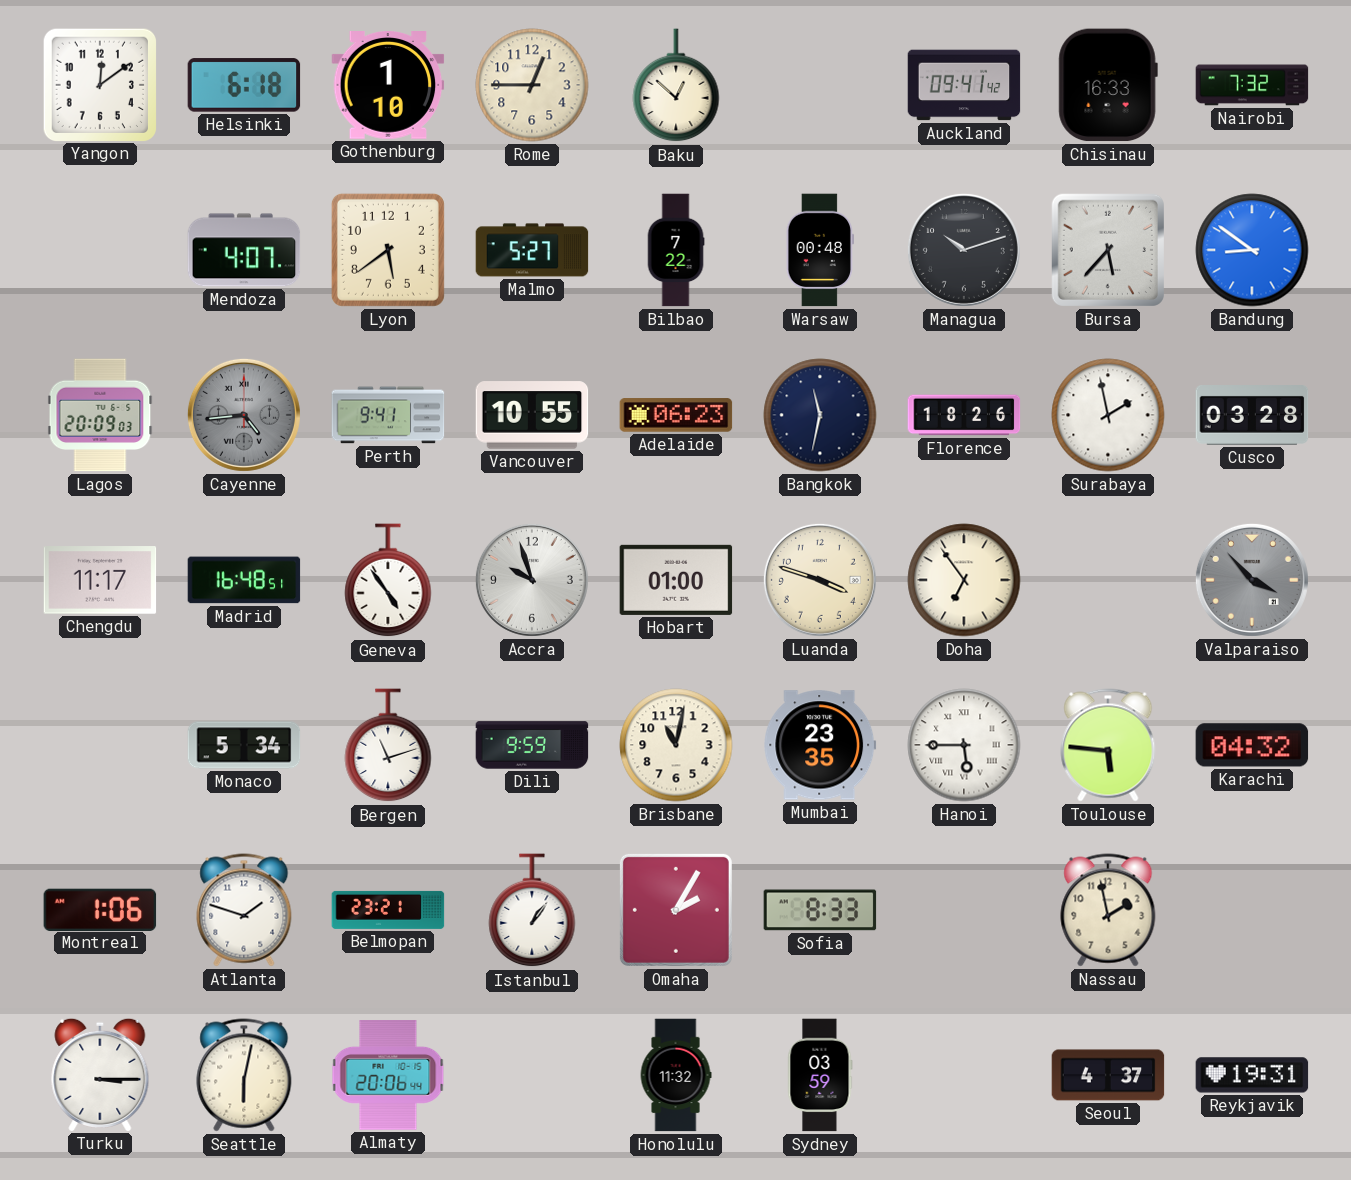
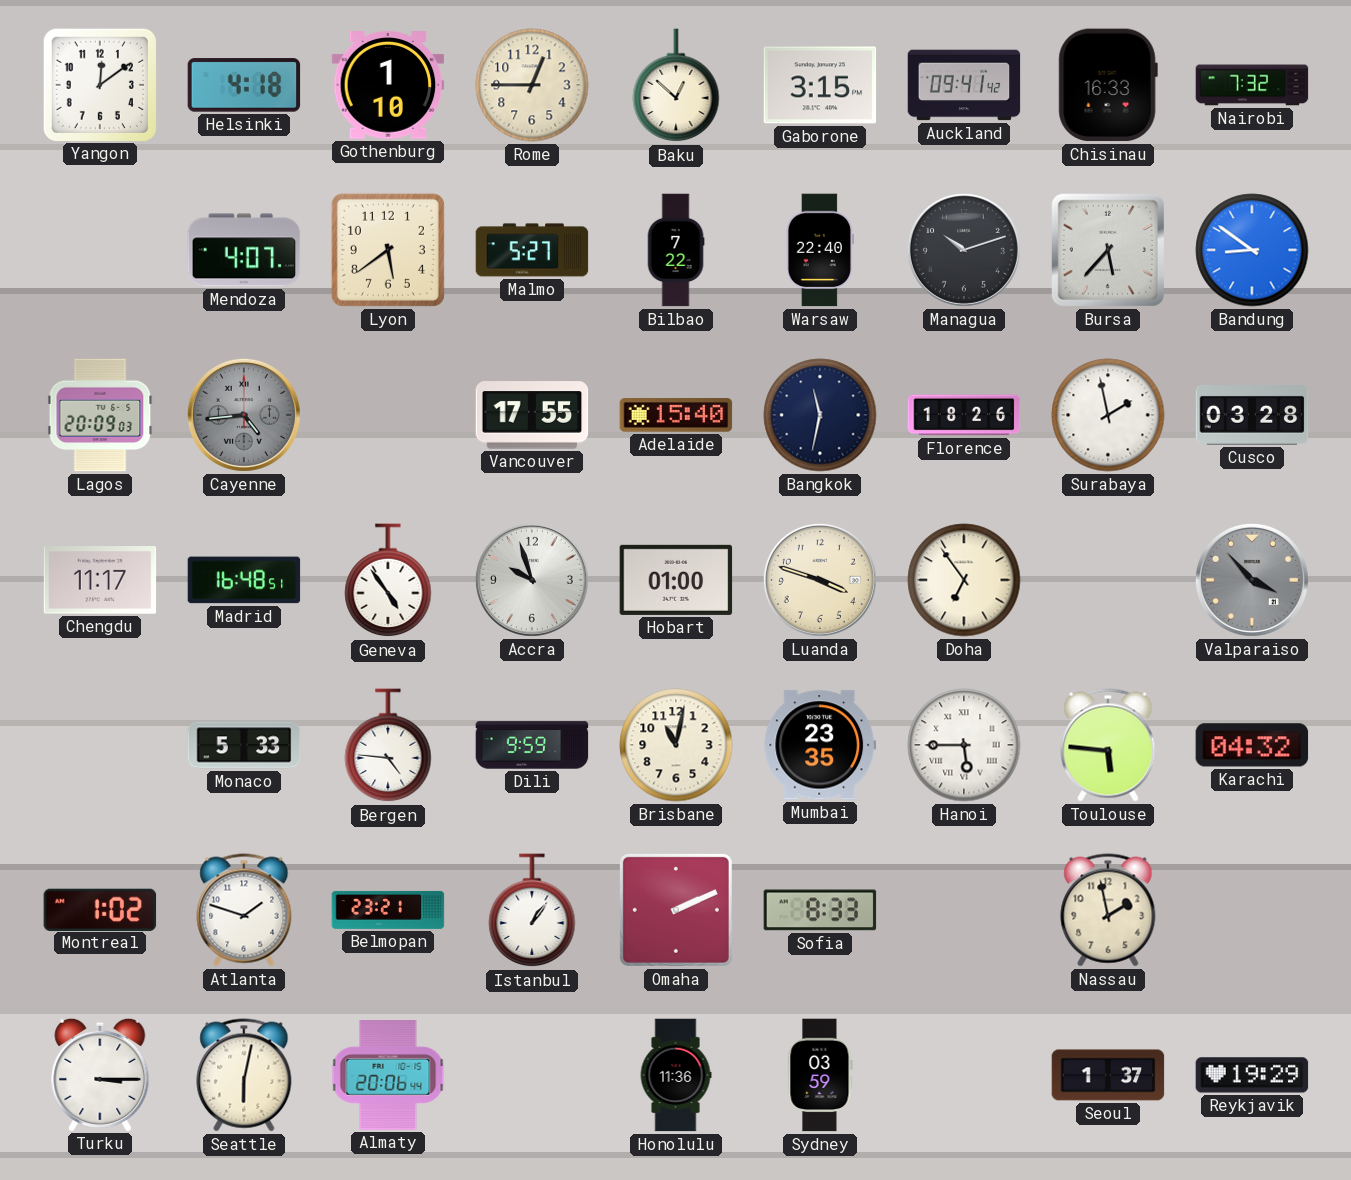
Helsinki: 6:18 -> 4:18
Gaborone: none -> 3:15
Warsaw: 00:48 -> 22:40
Perth: 9:41 -> none
Vancouver: 10:55 -> 17:55
Adelaide: 06:23 -> 15:40
Monaco: 5:34 -> 5:33
Bergen: 11:12 -> 4:46
Montreal: 1:06 -> 1:02
Omaha: 2:05 -> 2:11
Honolulu: 11:32 -> 11:36
Seoul: 4:37 -> 1:37
Reykjavik: 19:31 -> 19:29
